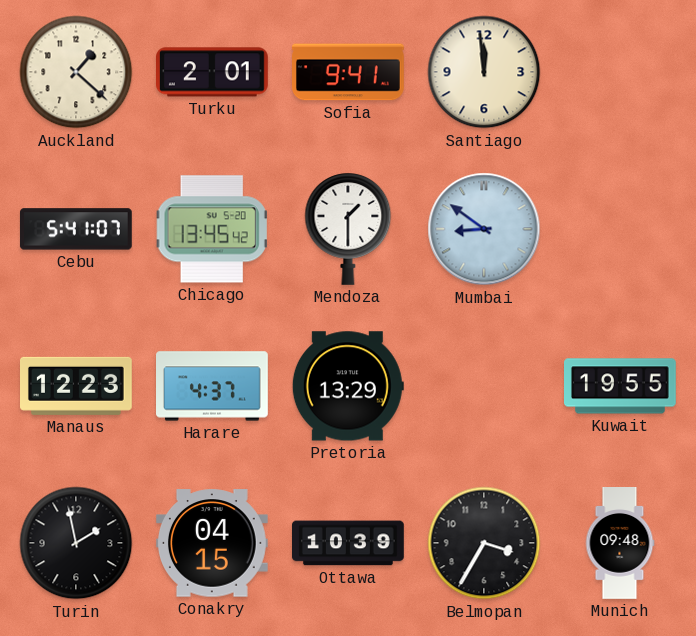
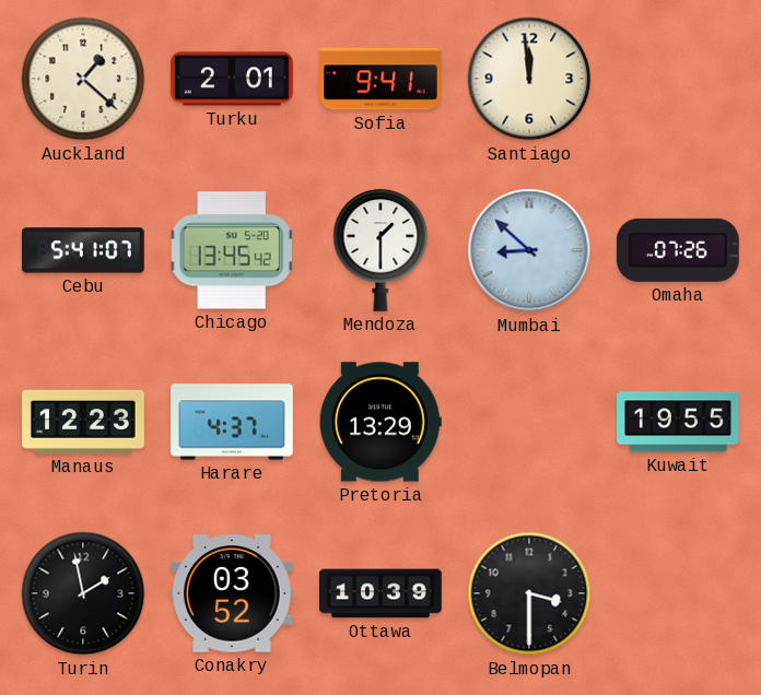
Mumbai: 8:51 -> 8:52
Omaha: none -> 07:26
Conakry: 04:15 -> 03:52
Belmopan: 3:35 -> 3:30
Munich: 09:48 -> none
